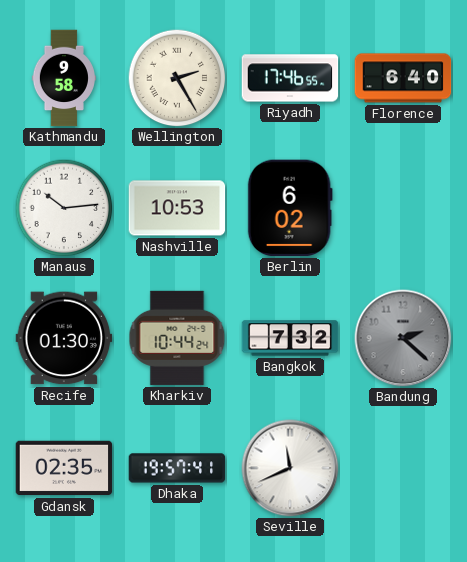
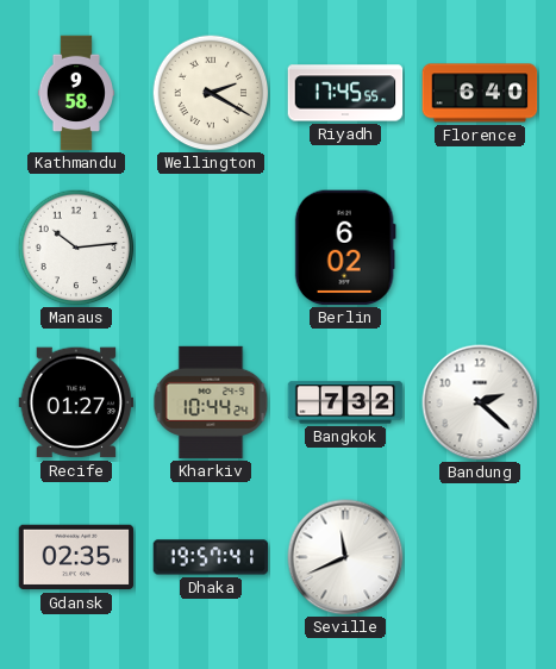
Wellington: 2:25 -> 2:20
Riyadh: 17:46 -> 17:45
Nashville: 10:53 -> none
Recife: 01:30 -> 01:27
Bandung dial: grey -> white
